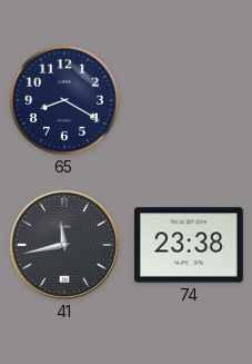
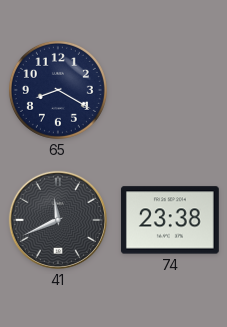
41: 11:43 -> 11:41
